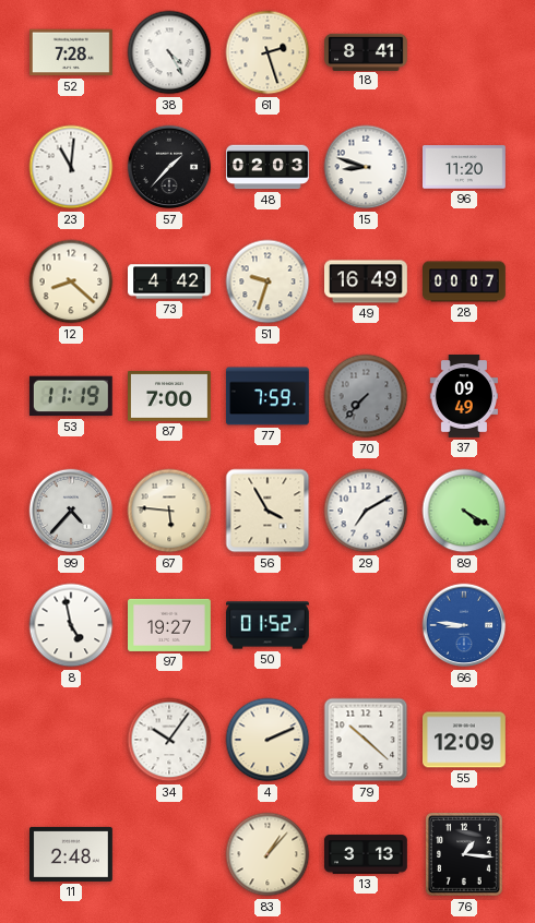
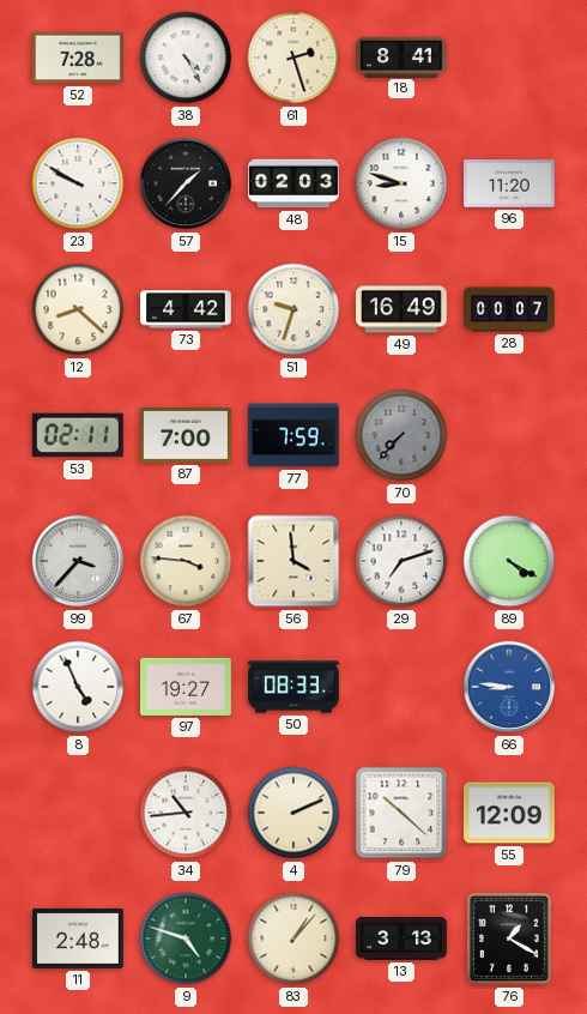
23: 11:01 -> 9:50
53: 11:19 -> 02:11
37: 09:49 -> none
99: 4:37 -> 3:37
67: 5:46 -> 3:46
56: 3:55 -> 3:59
29: 7:10 -> 7:12
8: 4:58 -> 4:56
50: 01:52 -> 08:33
34: 10:06 -> 10:44
9: none -> 4:48
76: 1:16 -> 1:20
